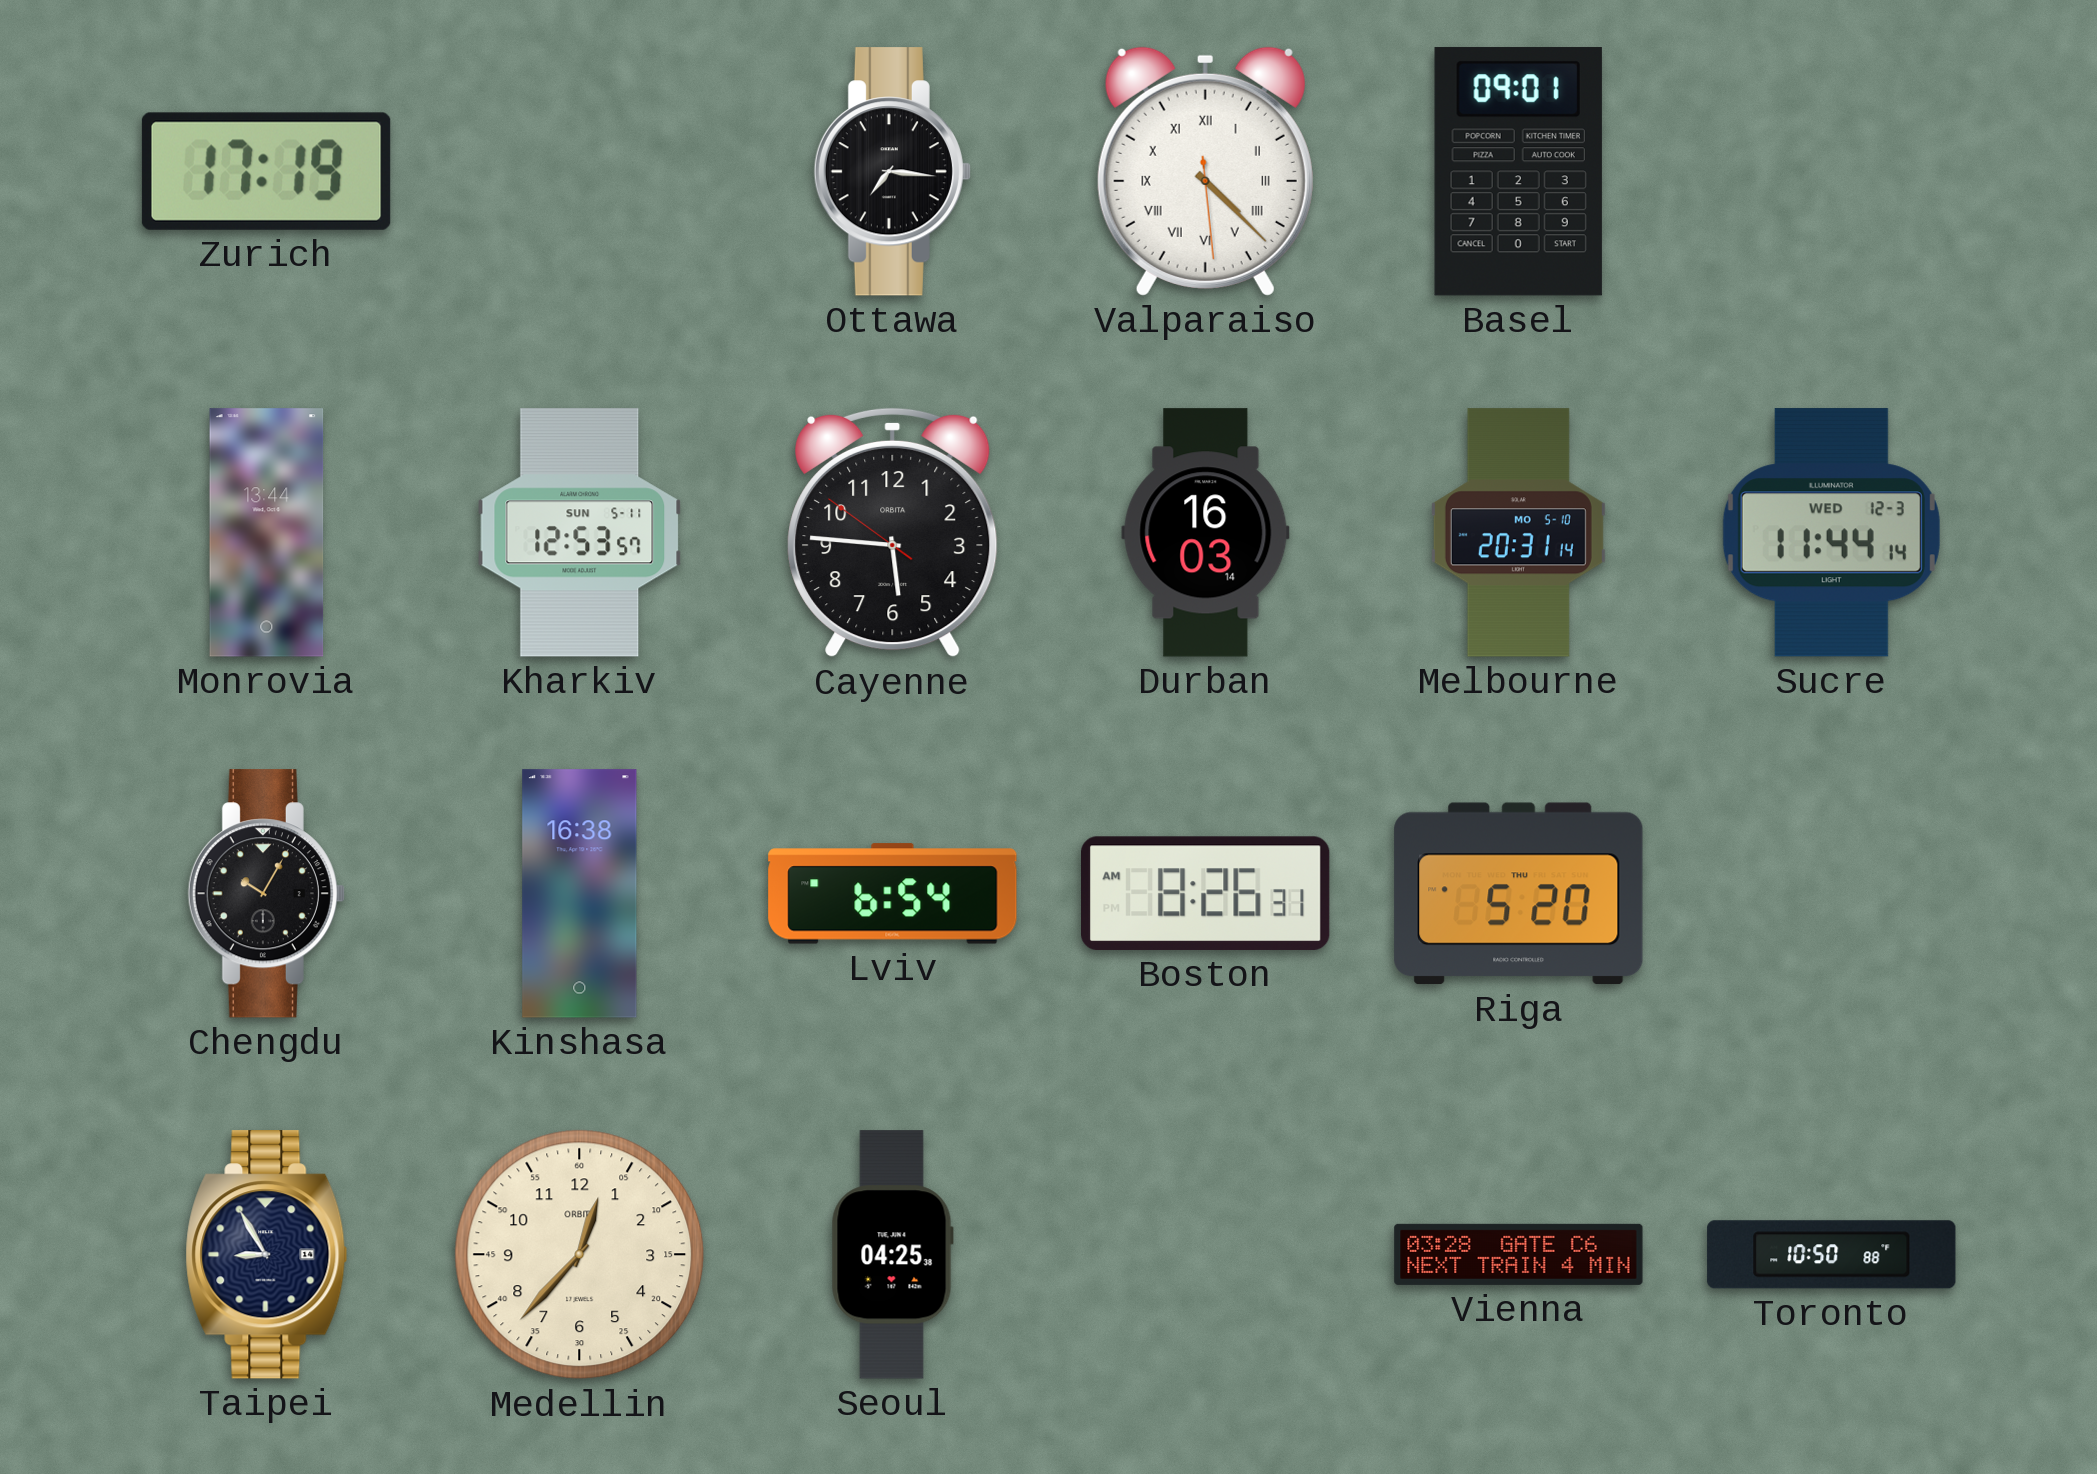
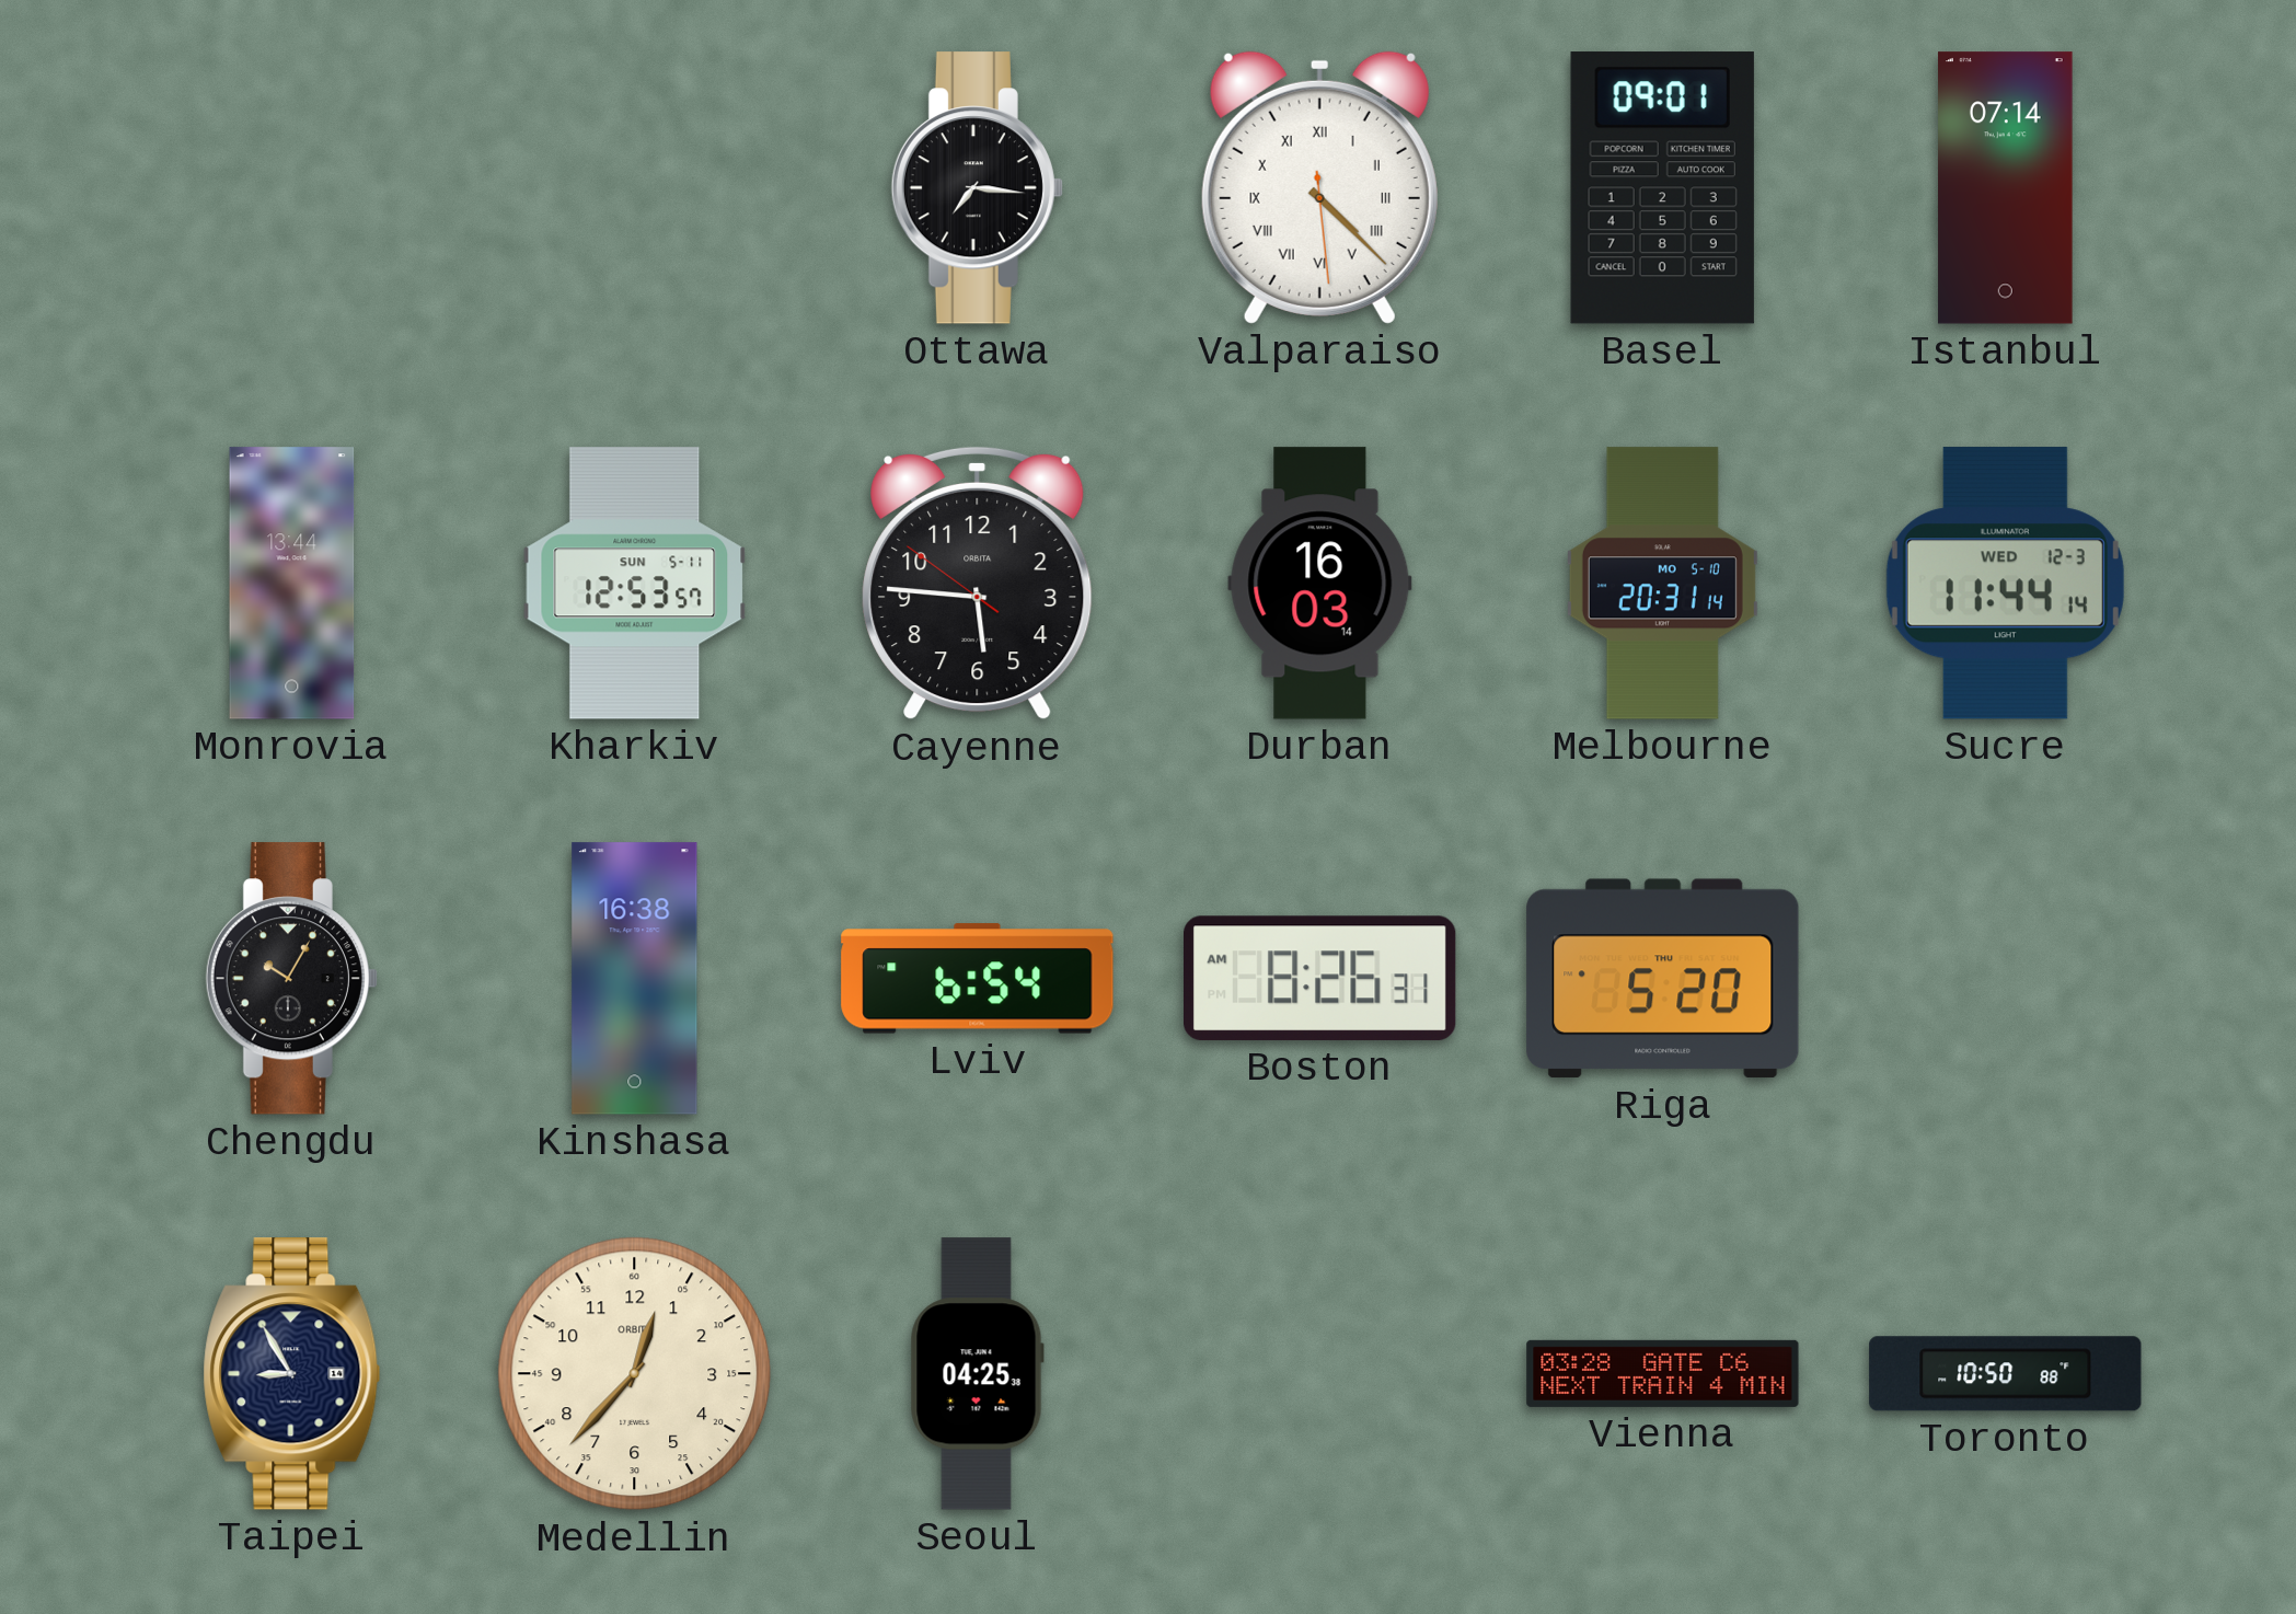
Zurich: 17:19 -> none
Istanbul: none -> 07:14
